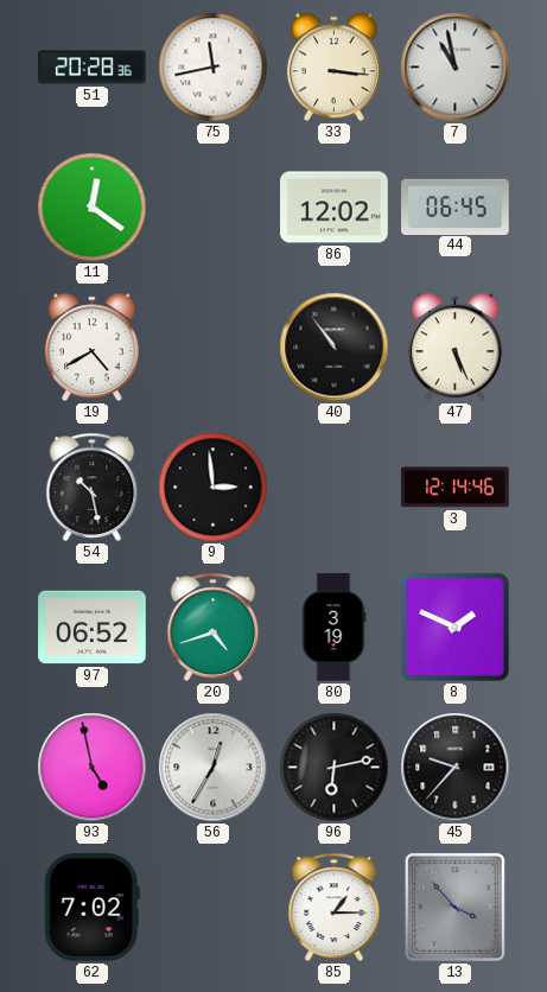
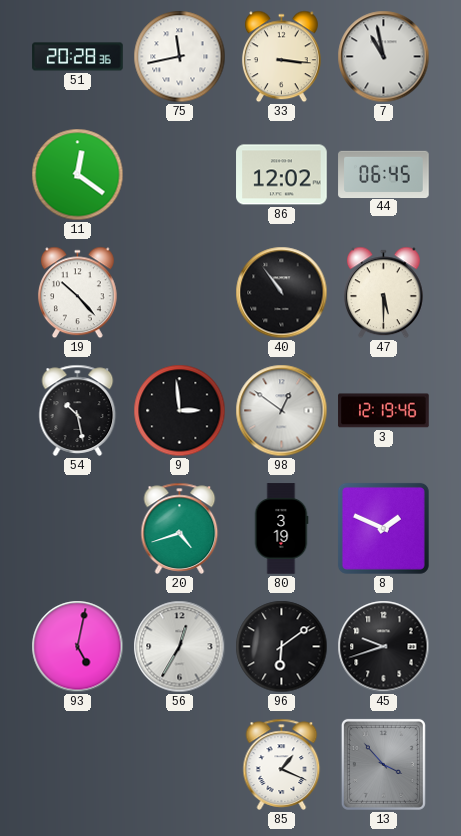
19: 4:40 -> 10:23
47: 5:26 -> 5:30
98: none -> 12:51
3: 12:14 -> 12:19
97: 06:52 -> none
93: 4:58 -> 5:02
96: 6:13 -> 6:09
45: 9:37 -> 9:42
62: 7:02 -> none
85: 1:15 -> 1:19
